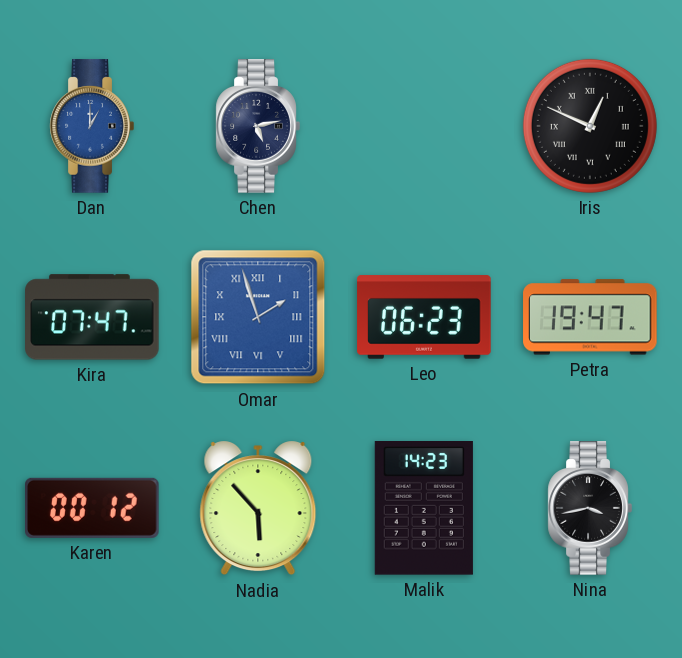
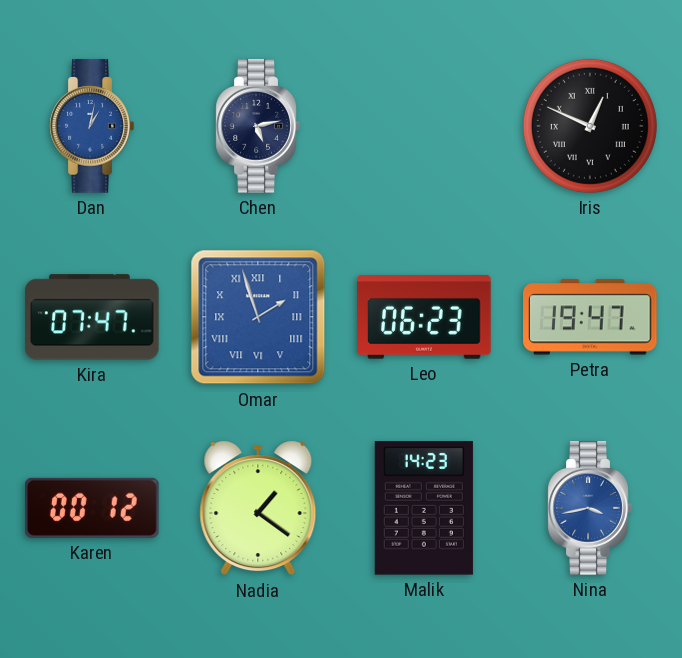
Dan: 1:00 -> 1:02
Nadia: 5:53 -> 1:21
Nina dial: black -> blue
